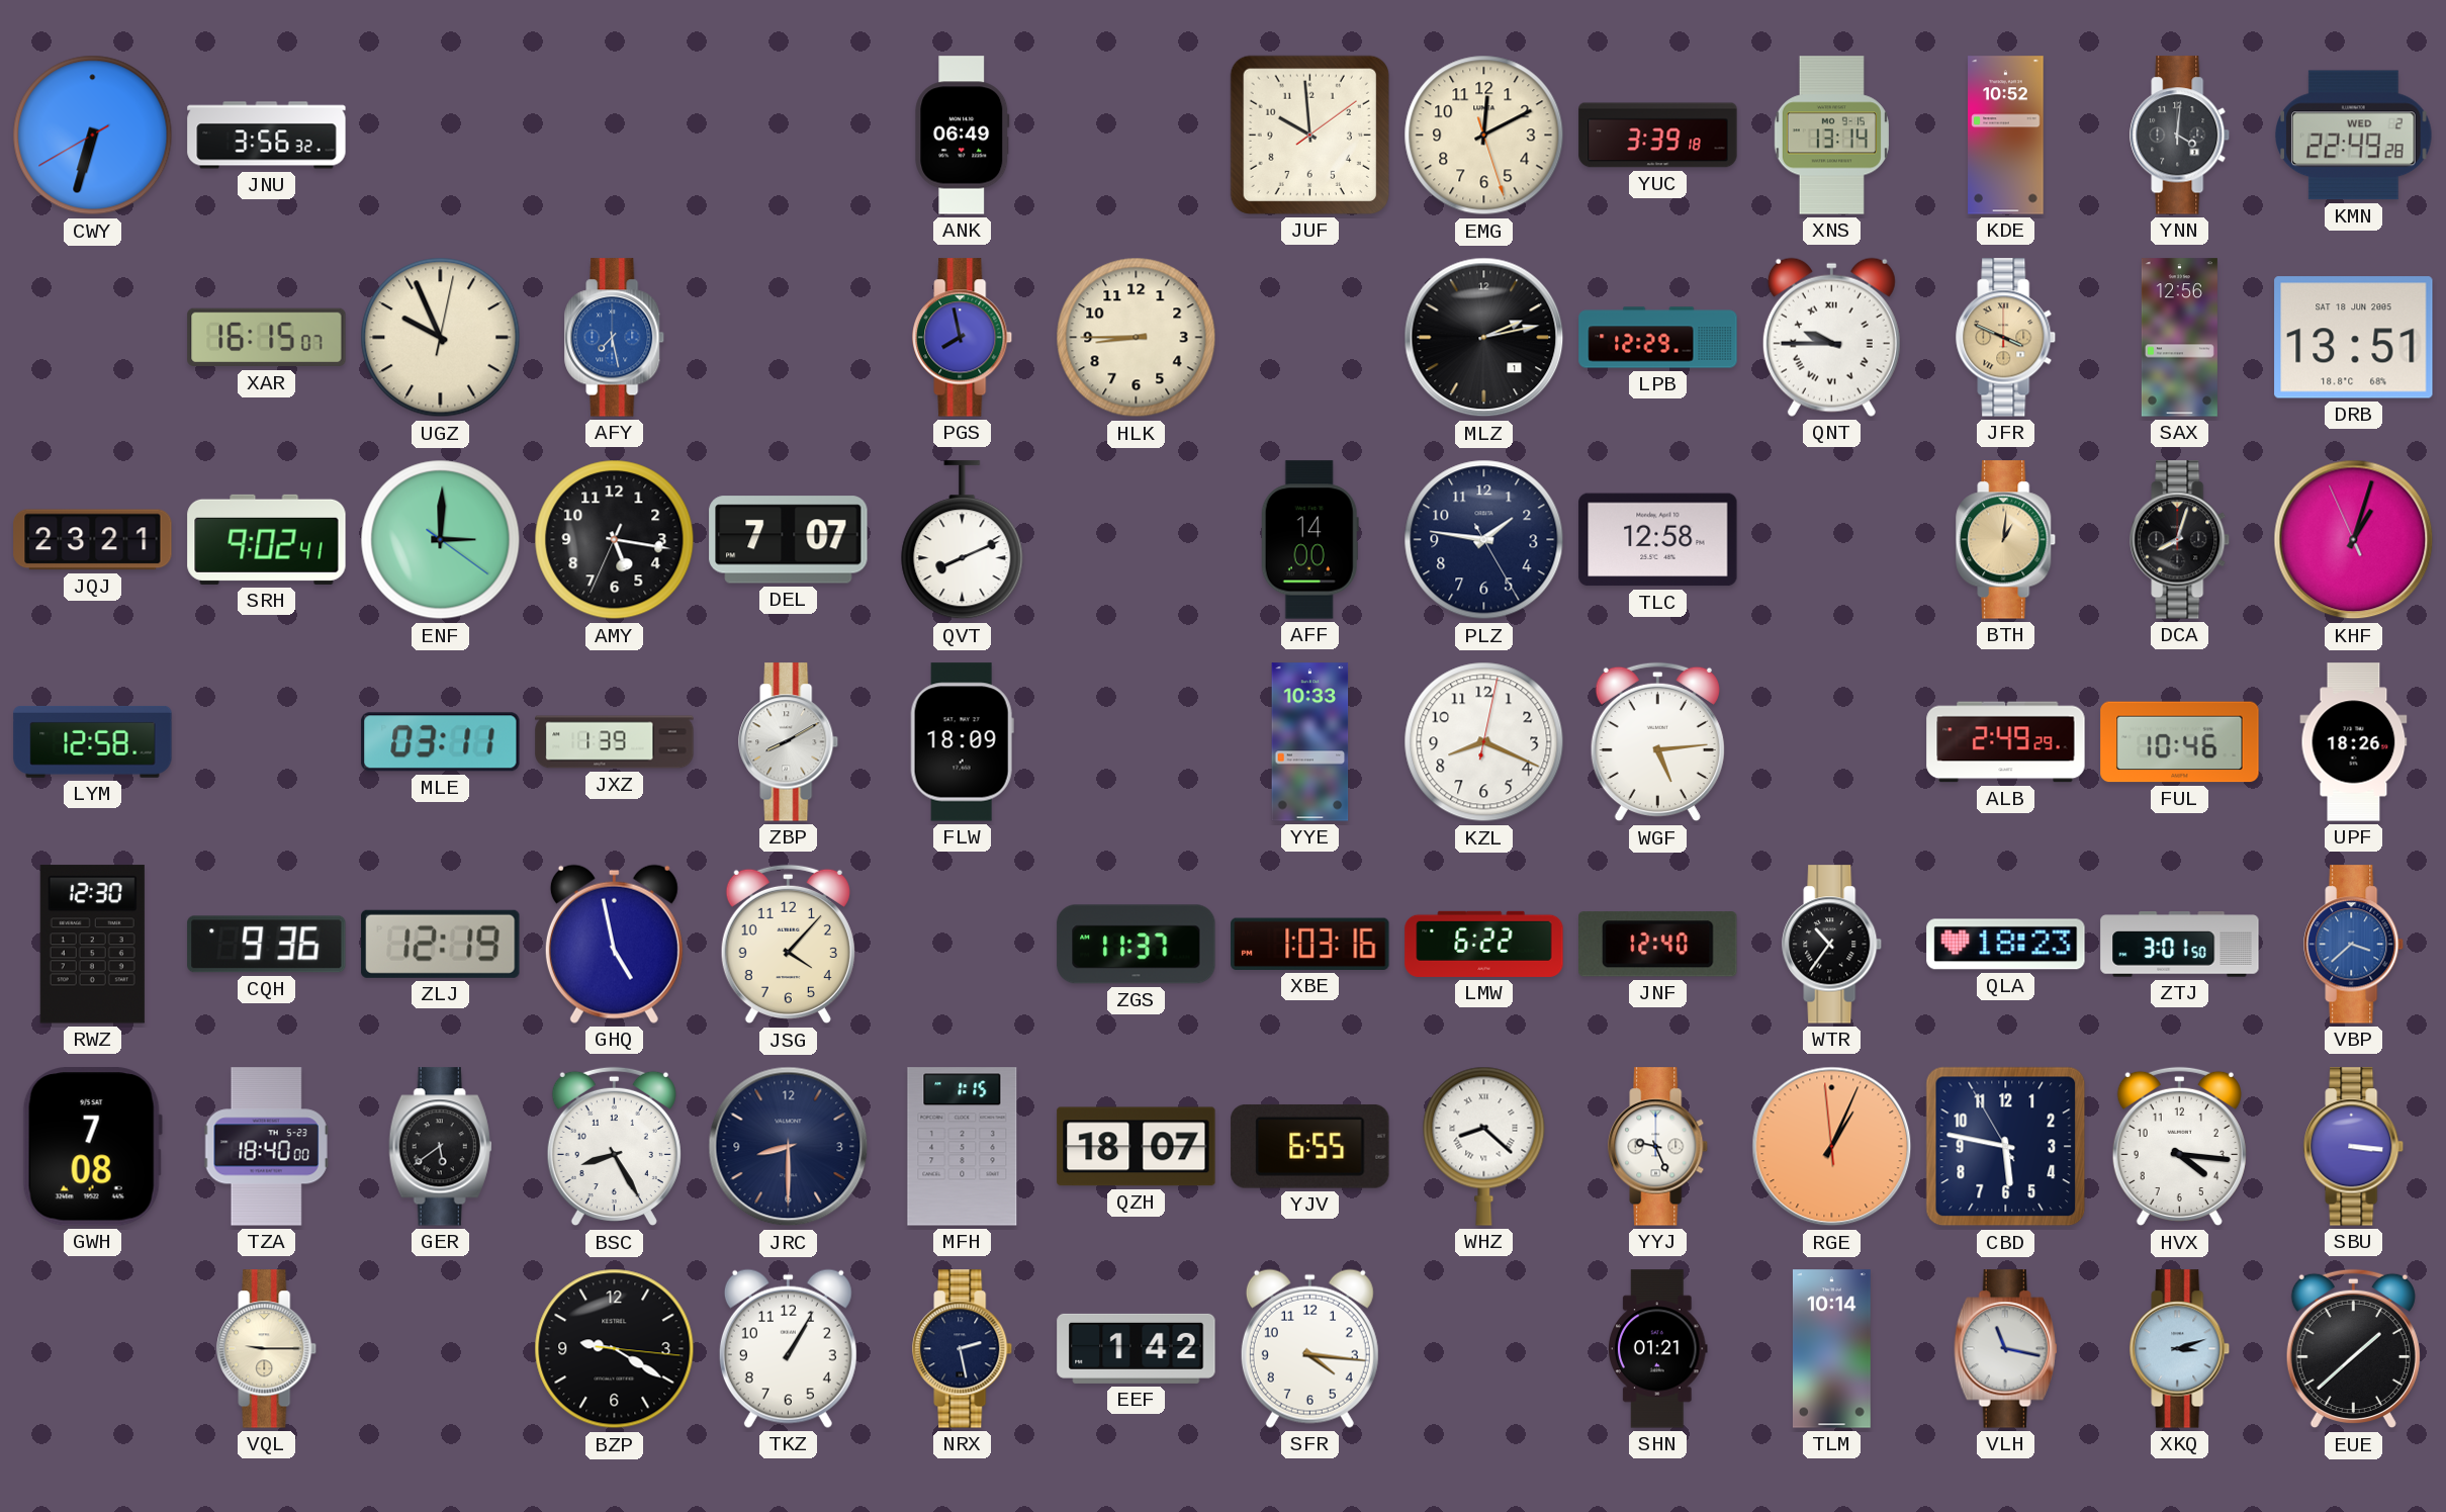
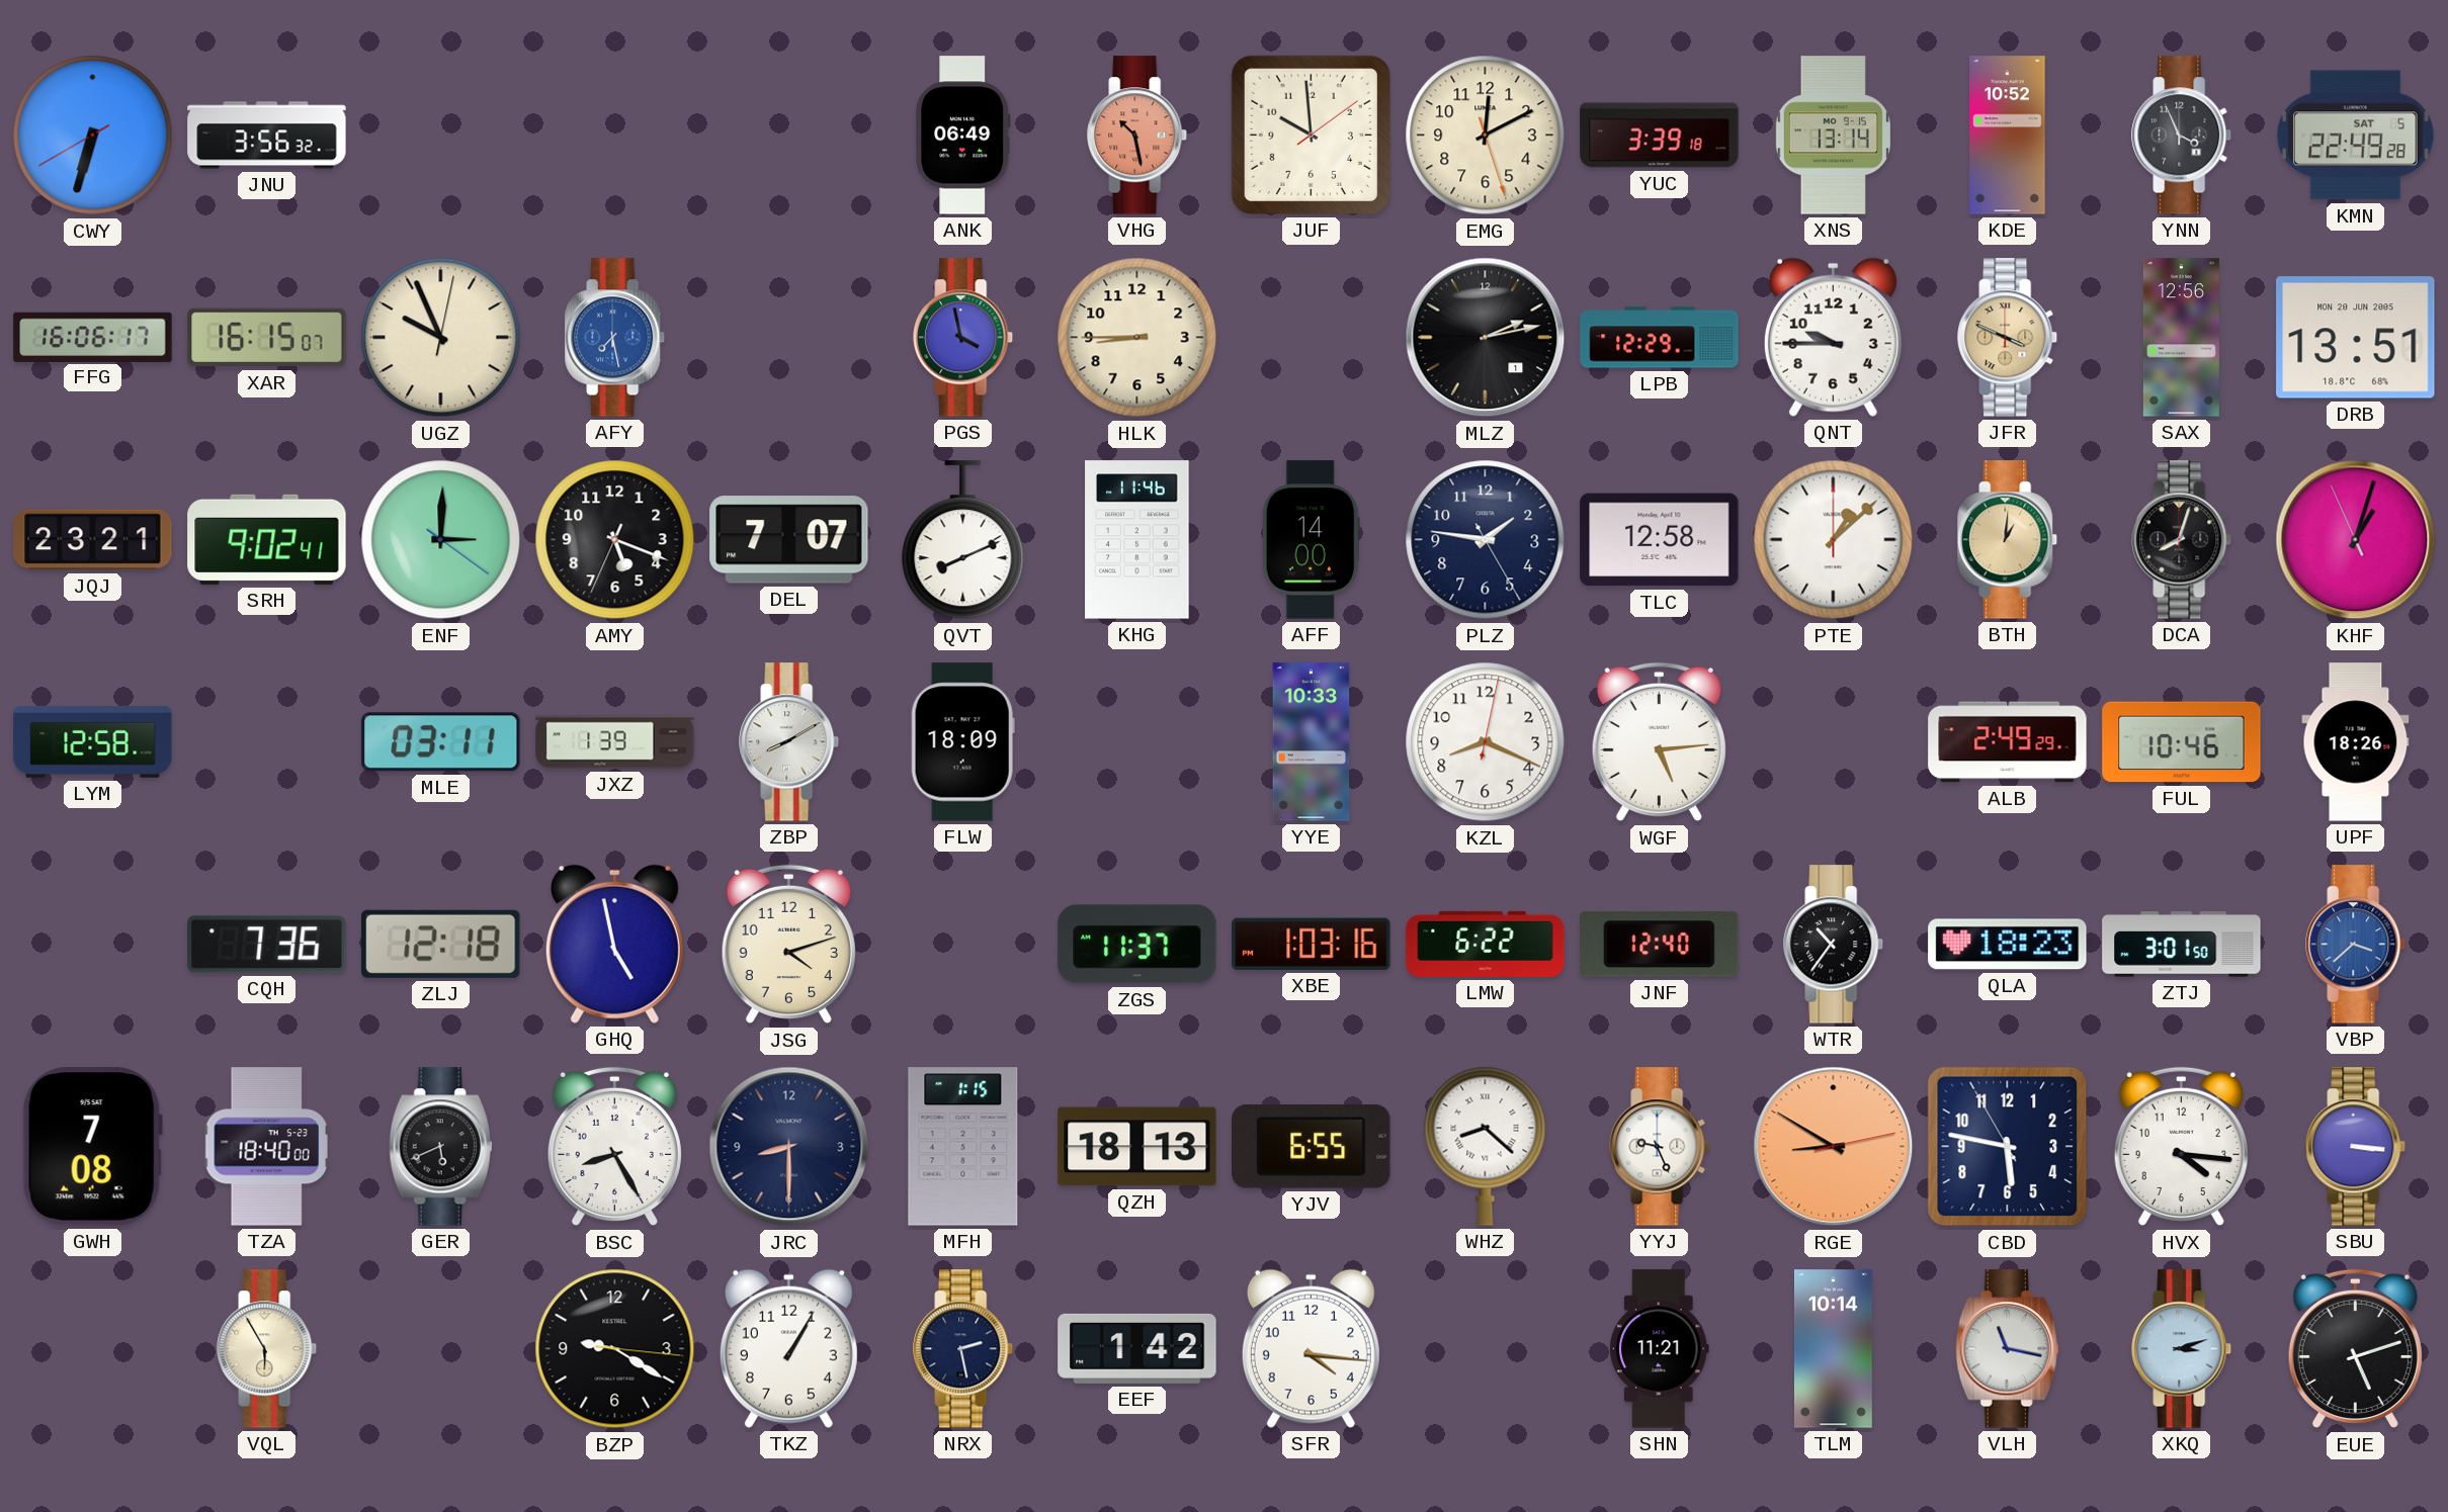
VHG: none -> 10:28
YNN: 4:01 -> 3:56
KMN date: WED 2 -> SAT 5
FFG: none -> 16:06
PGS: 7:58 -> 3:58
QNT numerals: Roman -> Arabic
DRB date: SAT 18 JUN 2005 -> MON 20 JUN 2005
AMY: 5:16 -> 5:18
KHG: none -> 11:46
PTE: none -> 1:08
RWZ: 12:30 -> none
CQH: 9:36 -> 7:36
ZLJ: 12:19 -> 12:18
JSG: 4:07 -> 4:12
GER: 5:39 -> 5:41
QZH: 18:07 -> 18:13
RGE: 1:03 -> 8:50
VQL: 9:15 -> 5:55
SHN: 01:21 -> 11:21
EUE: 1:38 -> 5:12
